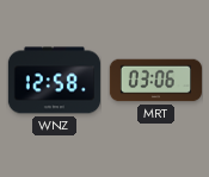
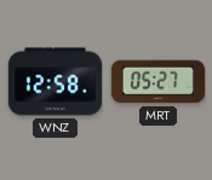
MRT: 03:06 -> 05:27
